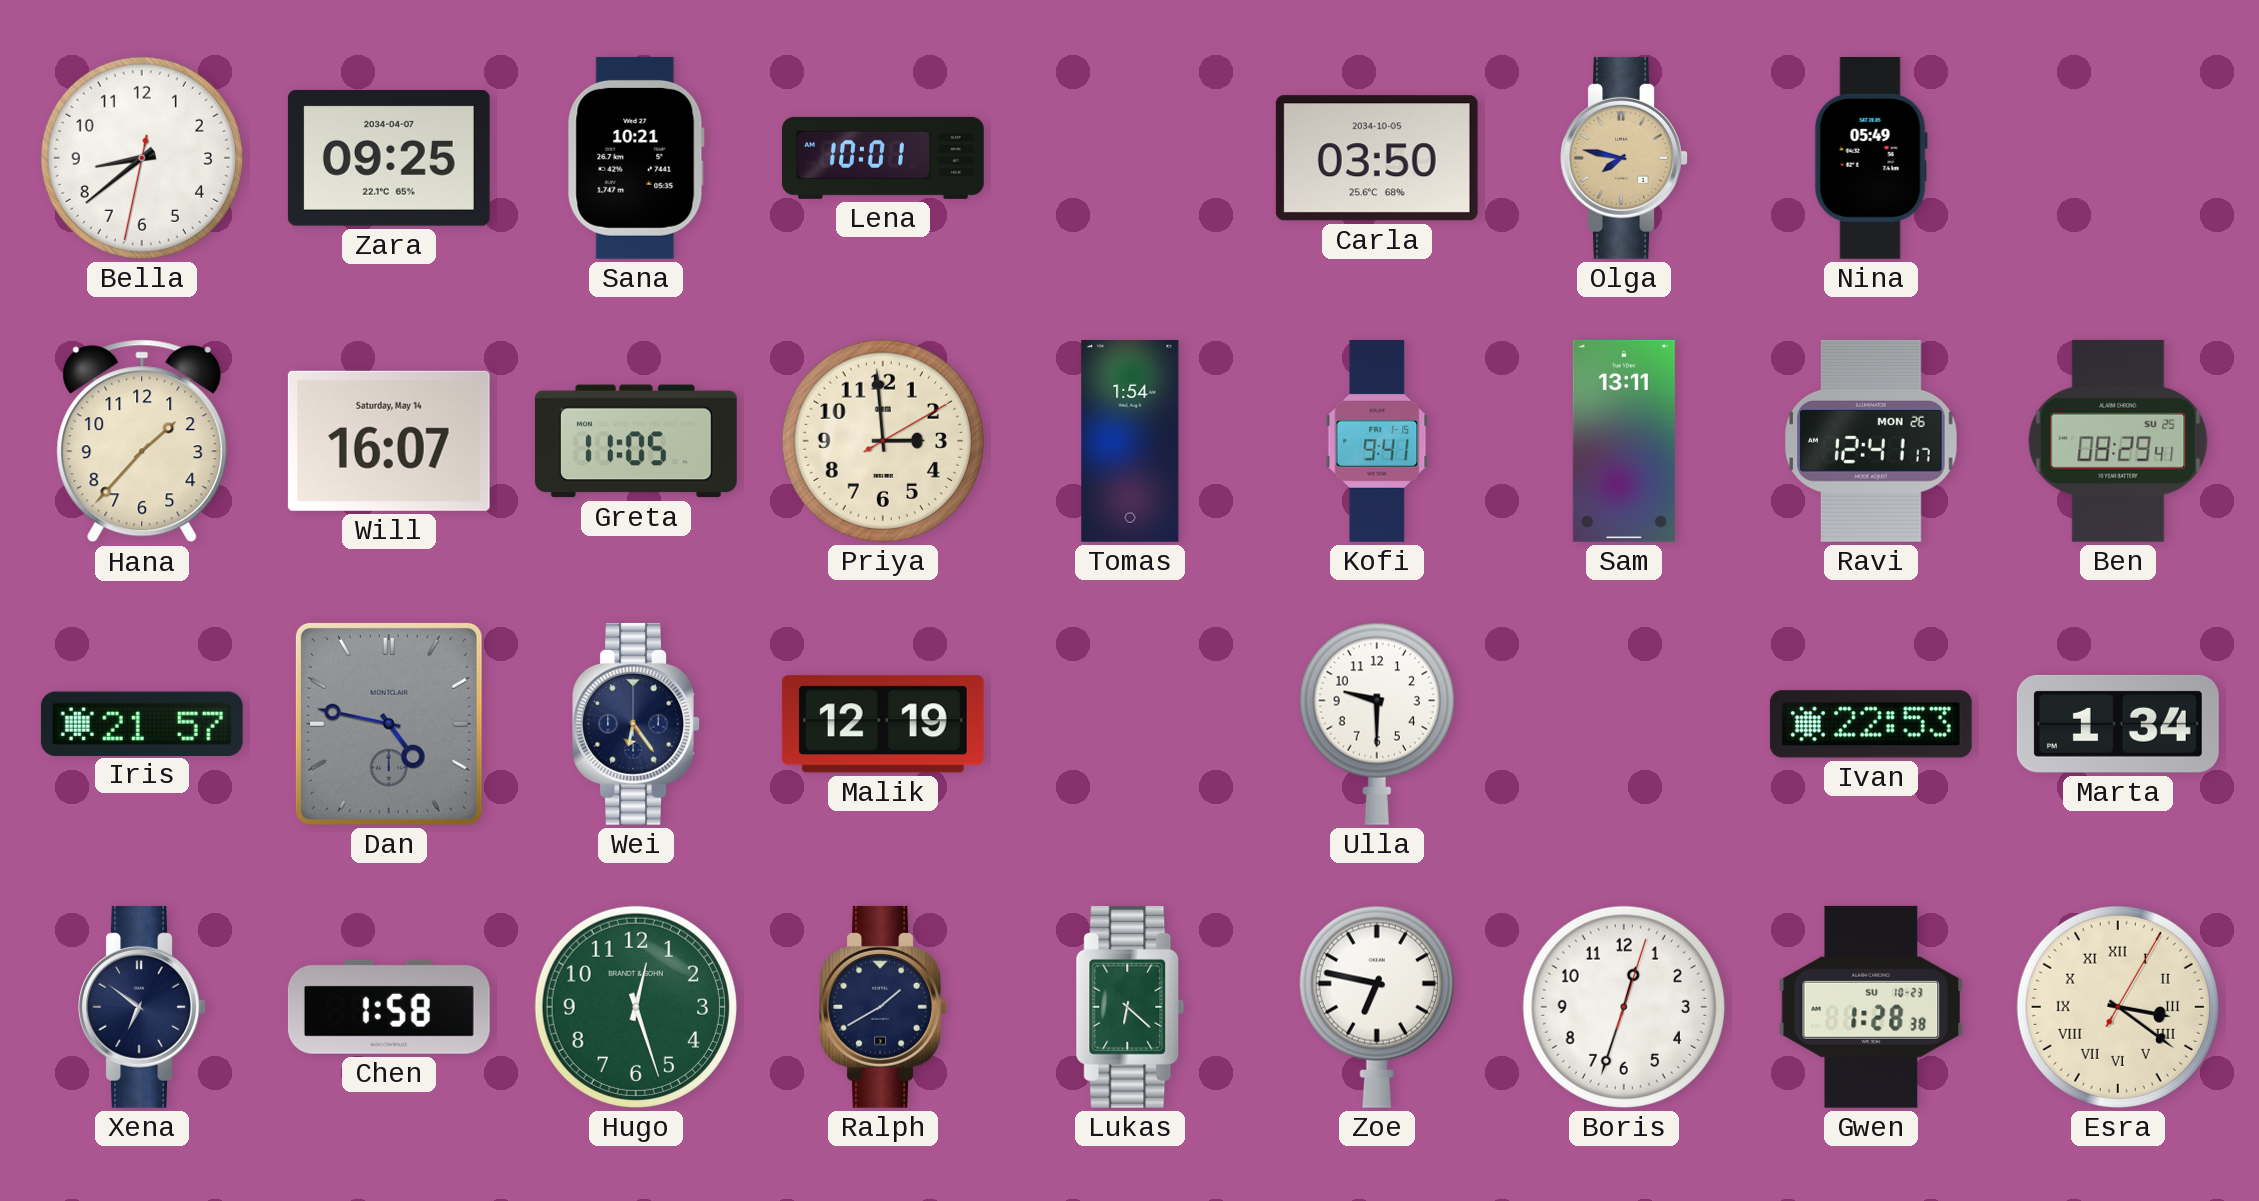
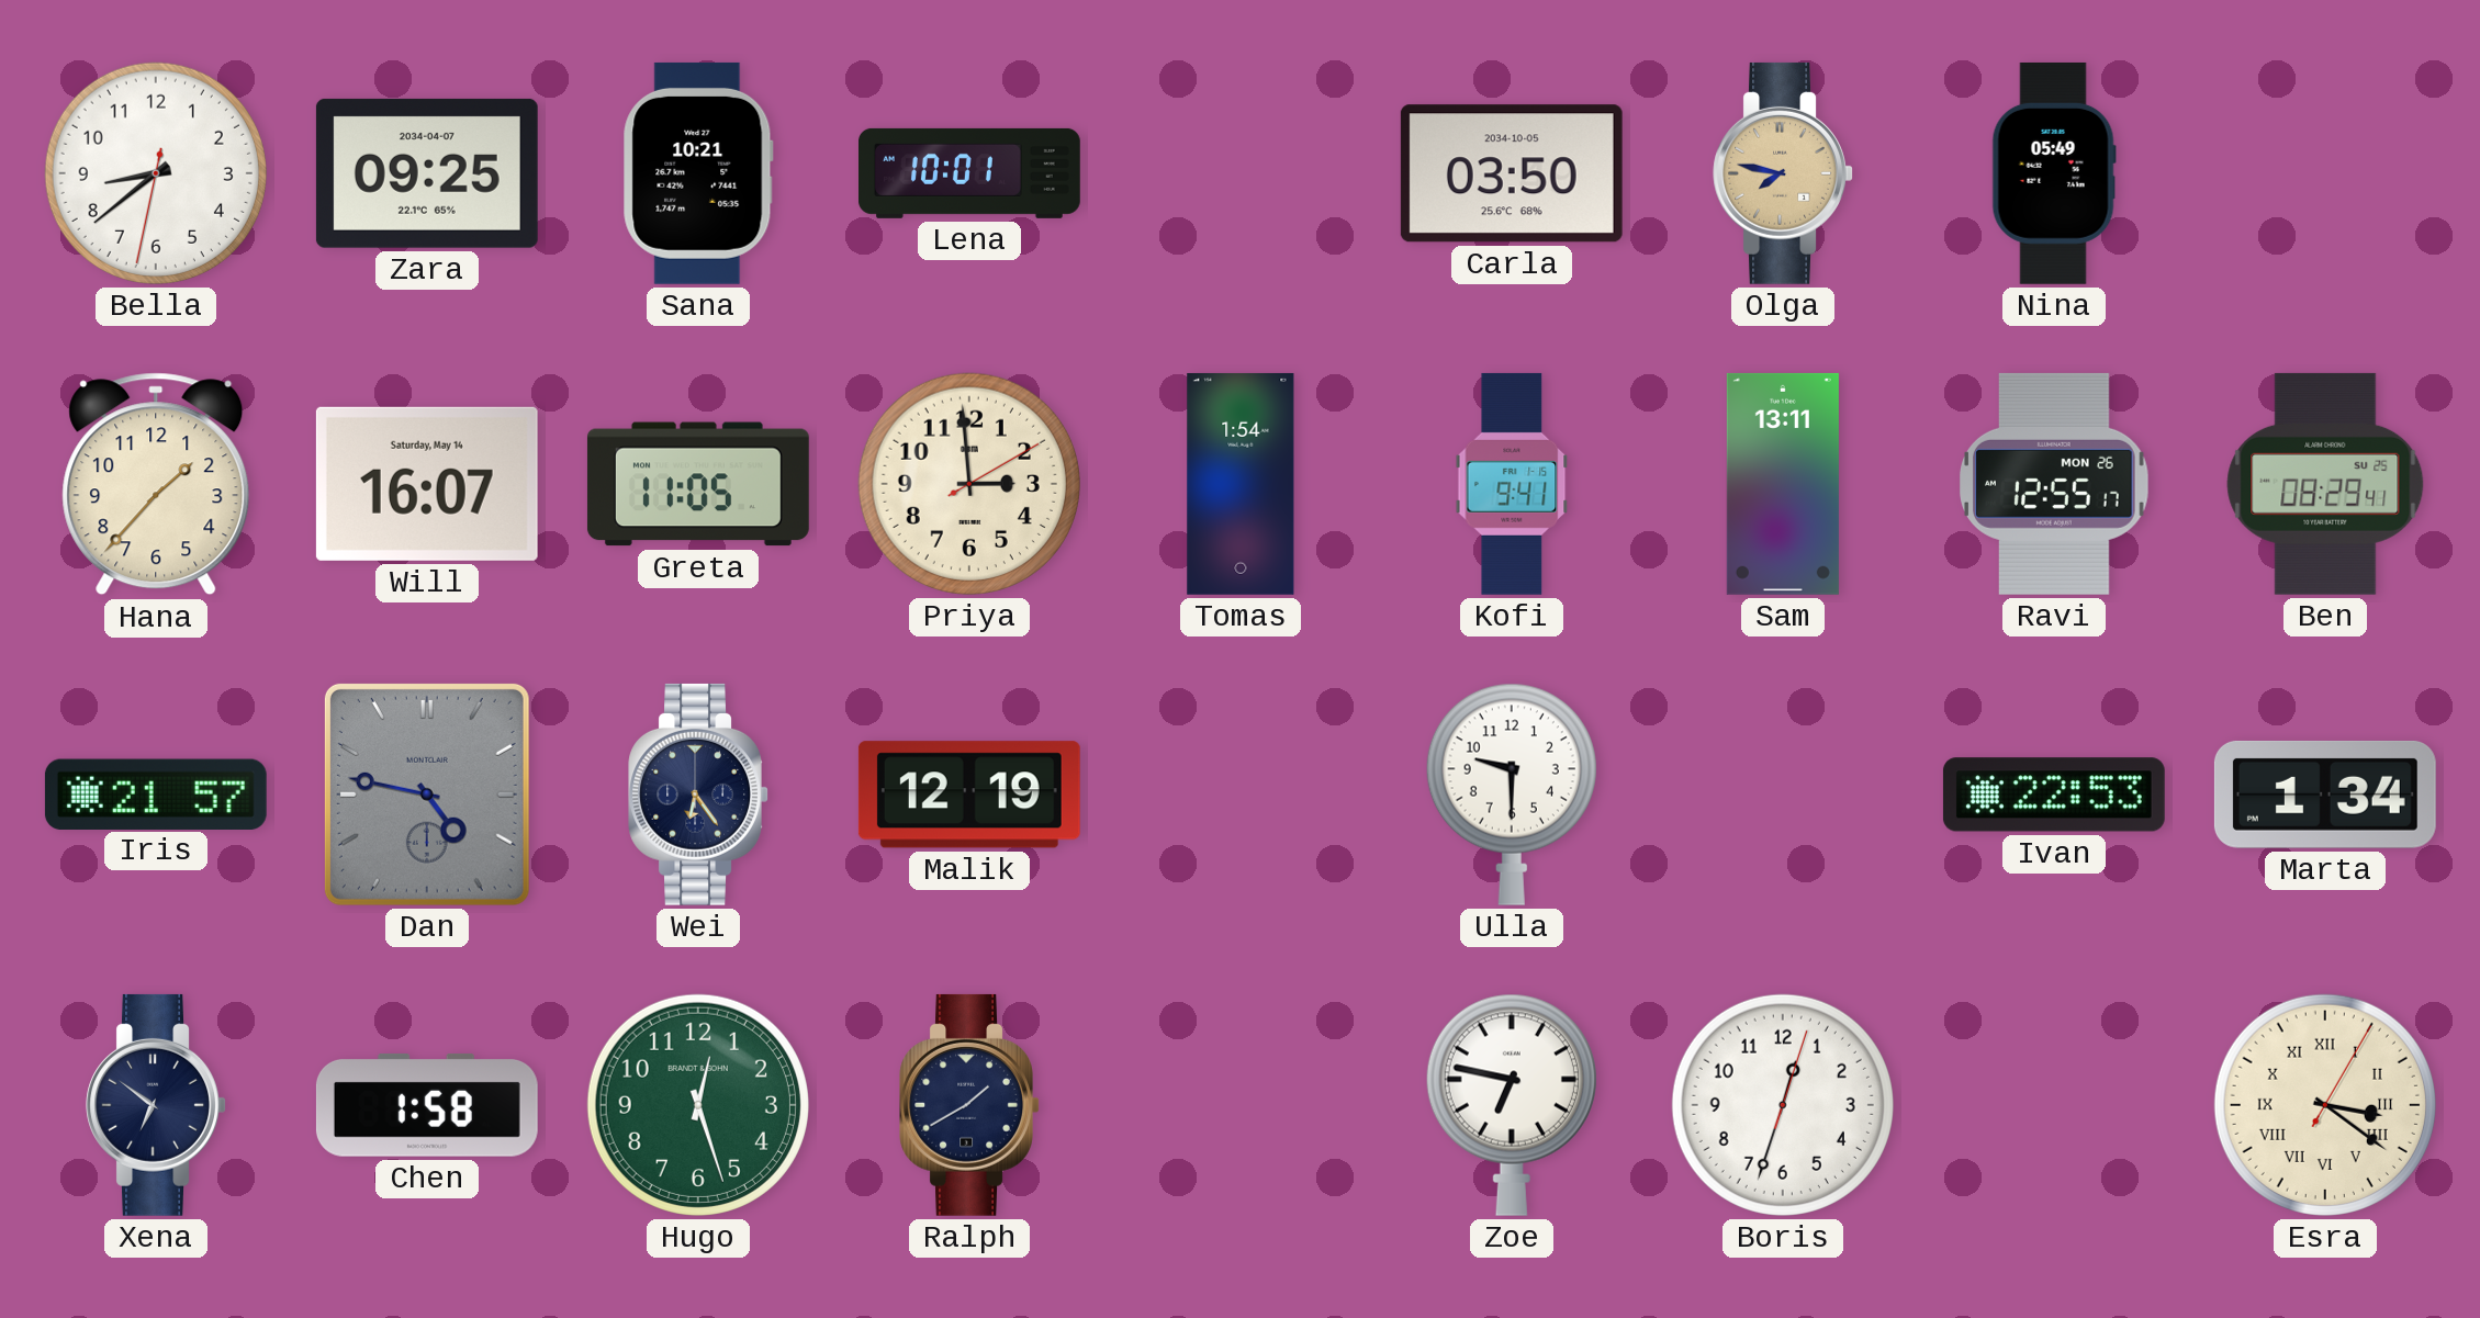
Ravi: 12:41 -> 12:55
Lukas: 6:22 -> none
Gwen: 1:28 -> none
